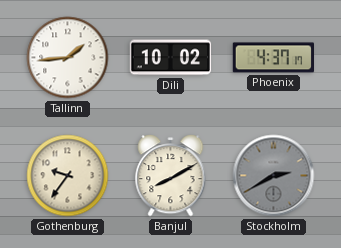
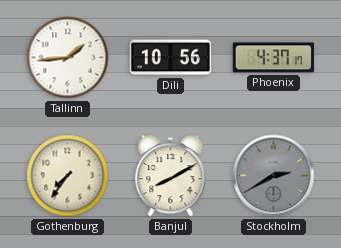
Dili: 10:02 -> 10:56
Gothenburg: 9:36 -> 7:36
